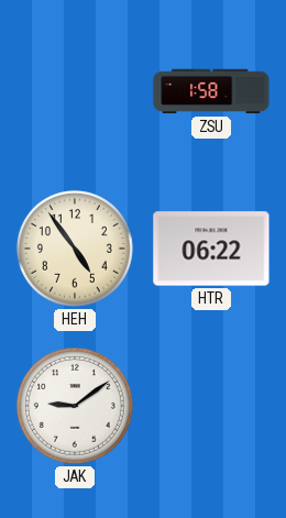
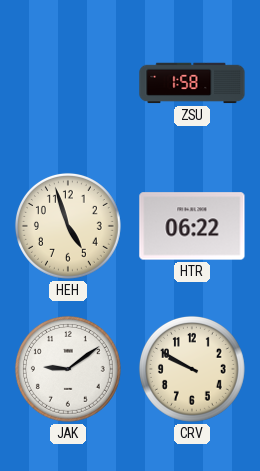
HEH: 4:54 -> 4:57
CRV: none -> 9:50
